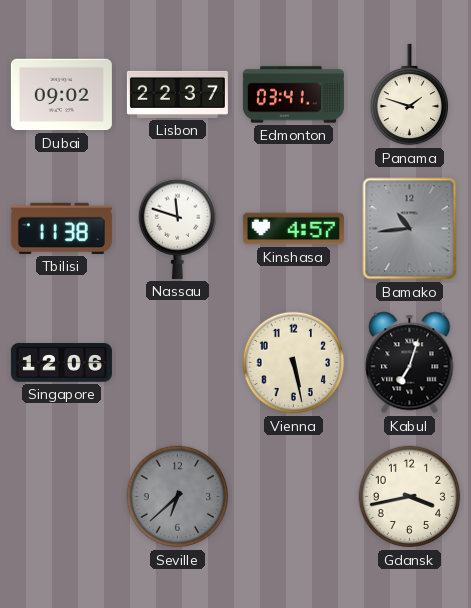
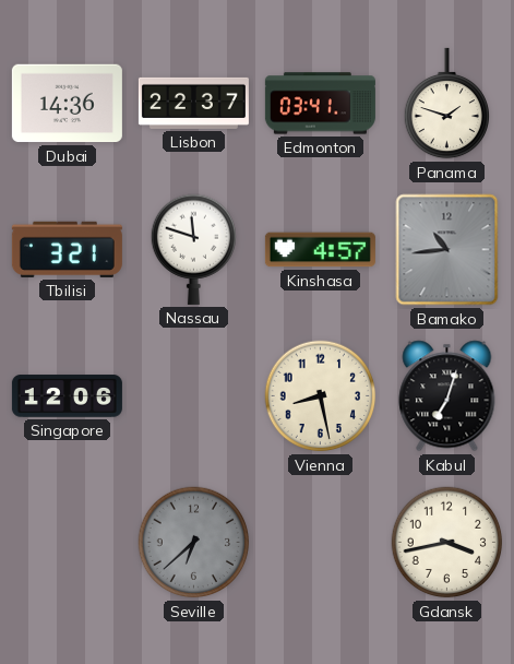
Dubai: 09:02 -> 14:36
Tbilisi: 11:38 -> 3:21
Vienna: 5:28 -> 8:28
